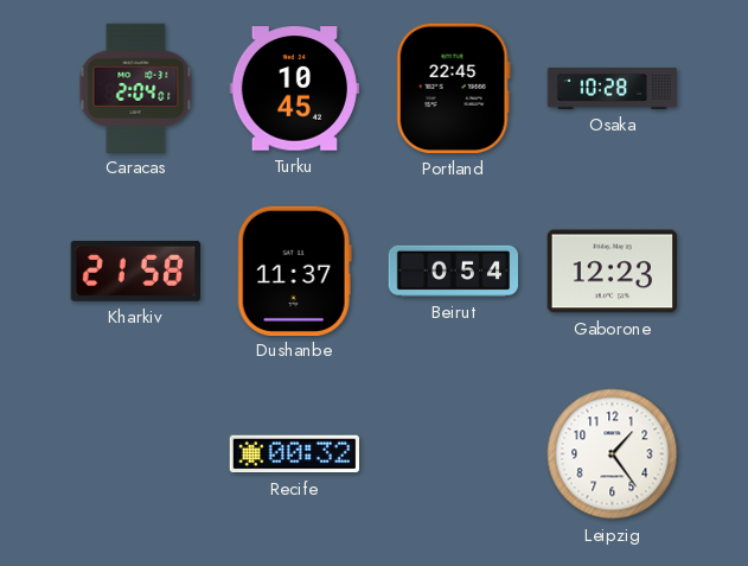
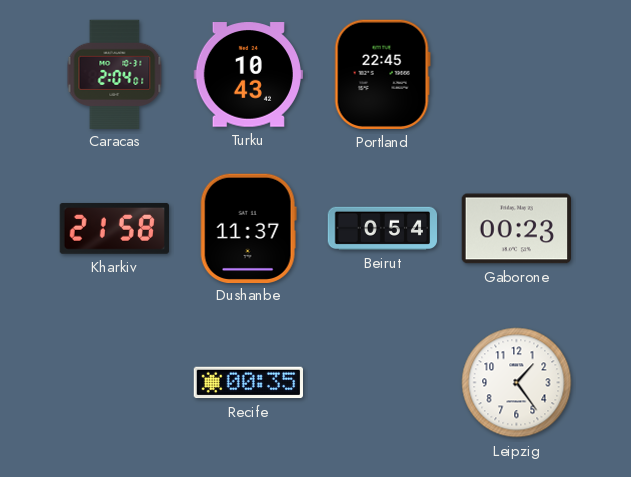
Turku: 10:45 -> 10:43
Osaka: 10:28 -> none
Gaborone: 12:23 -> 00:23
Recife: 00:32 -> 00:35
